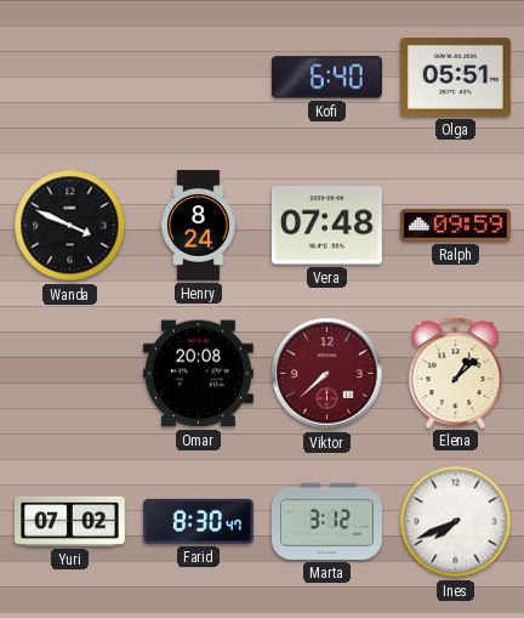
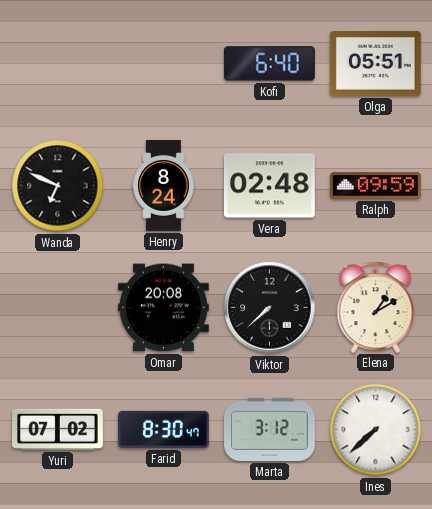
Wanda: 3:49 -> 6:49
Vera: 07:48 -> 02:48
Viktor dial: burgundy -> black
Elena: 1:08 -> 1:10
Ines: 7:41 -> 7:38
